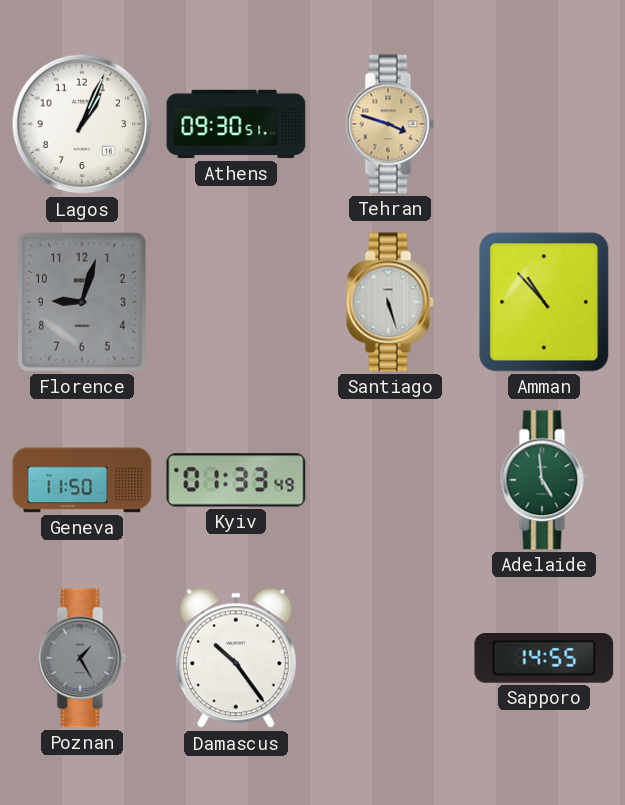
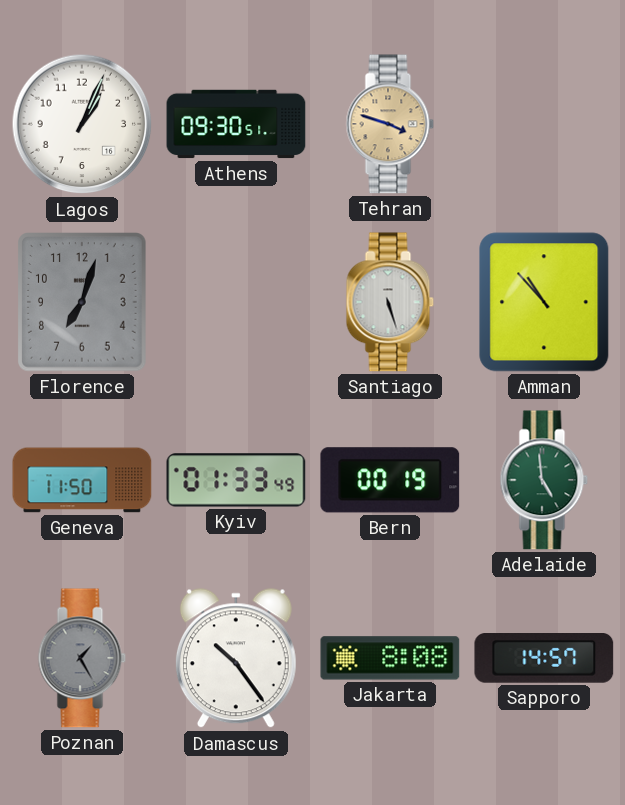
Florence: 9:03 -> 7:03
Bern: none -> 00:19
Jakarta: none -> 8:08
Sapporo: 14:55 -> 14:57
